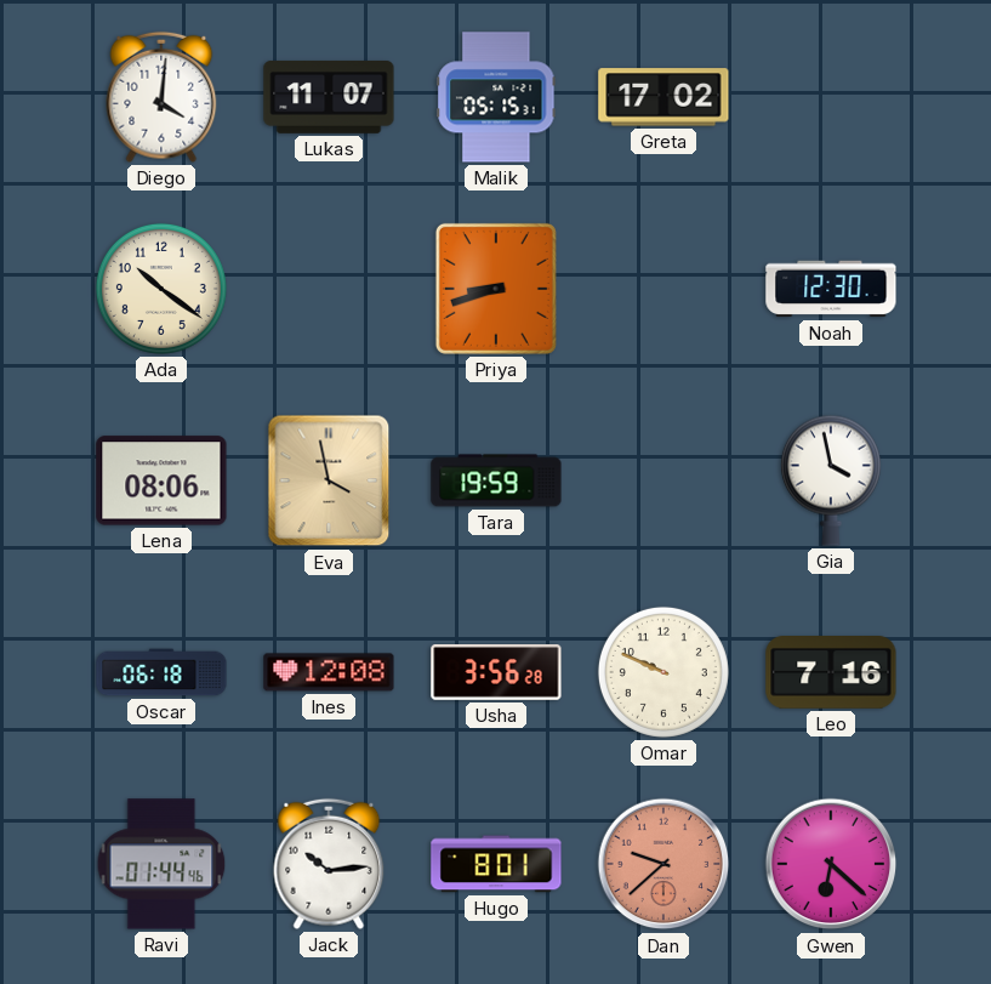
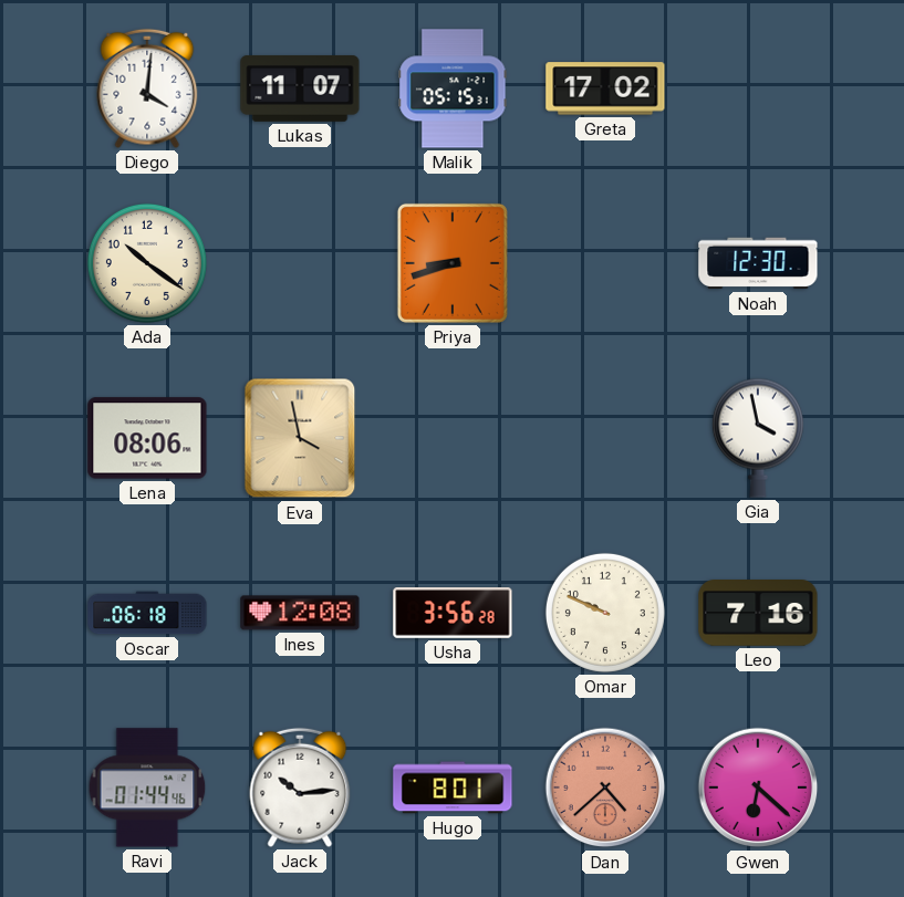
Tara: 19:59 -> none
Dan: 9:38 -> 4:38
